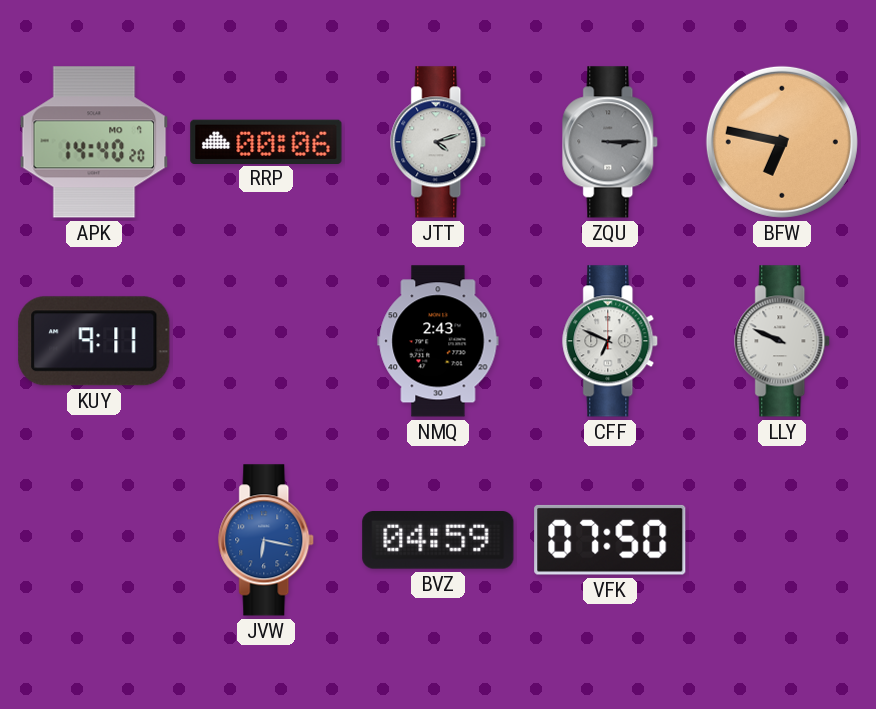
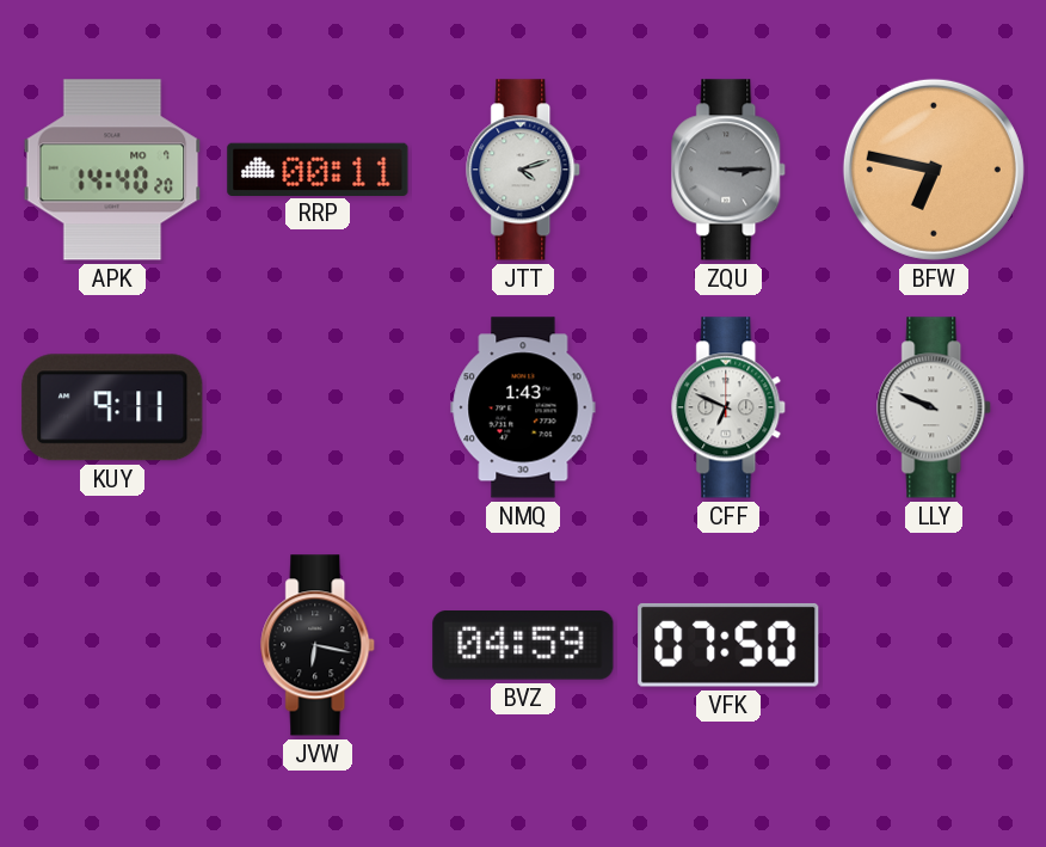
RRP: 00:06 -> 00:11
NMQ: 2:43 -> 1:43
JVW dial: blue -> black
